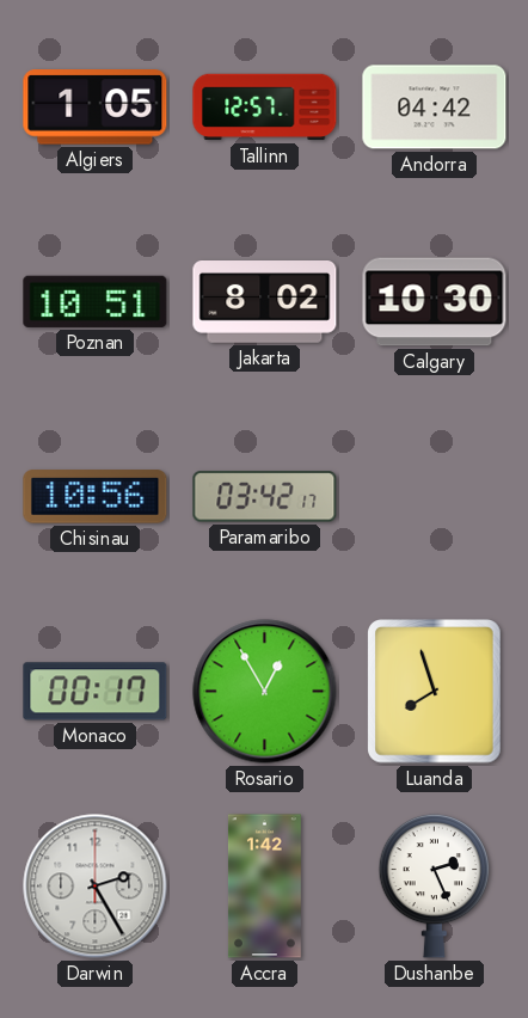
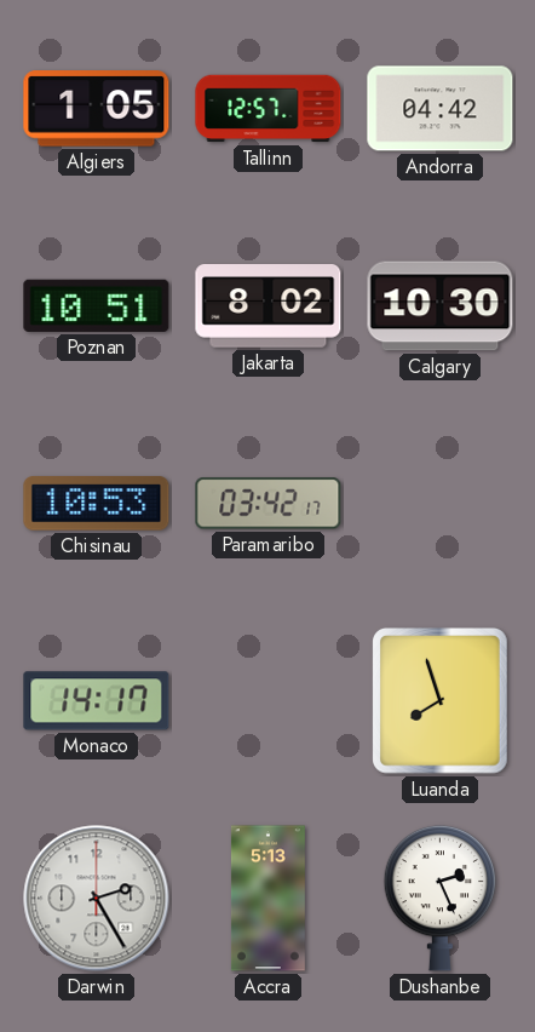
Chisinau: 10:56 -> 10:53
Monaco: 00:17 -> 14:17
Rosario: 12:55 -> none
Accra: 1:42 -> 5:13
